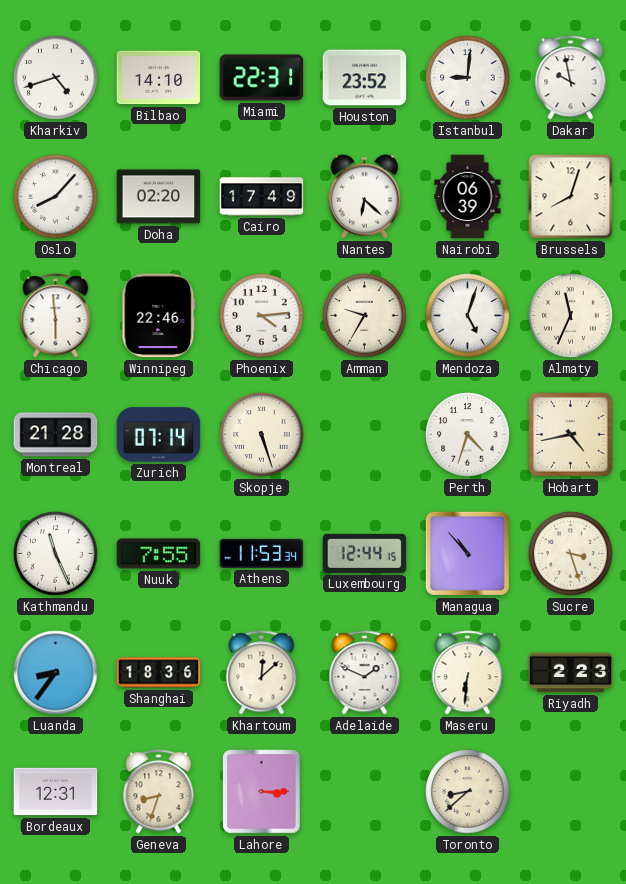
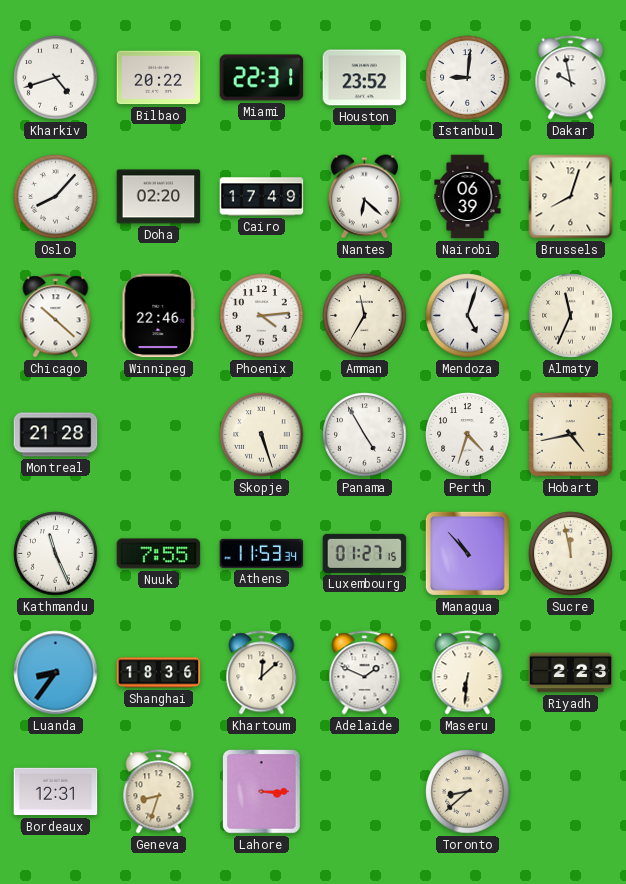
Bilbao: 14:10 -> 20:22
Chicago: 5:59 -> 10:22
Amman: 9:35 -> 11:35
Zurich: 07:14 -> none
Panama: none -> 4:55
Luxembourg: 12:44 -> 01:27
Sucre: 3:27 -> 11:58
